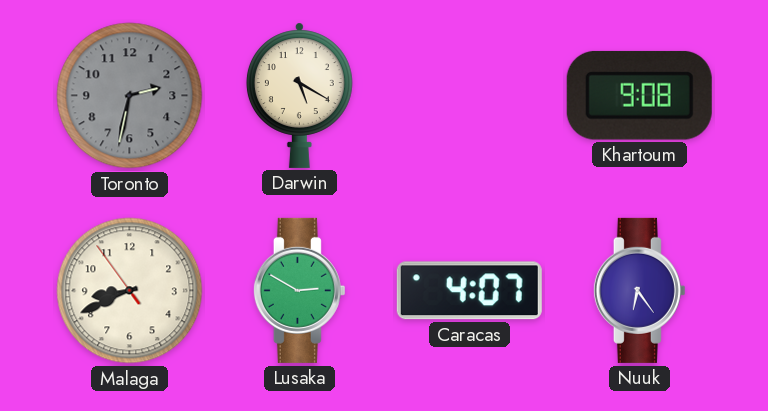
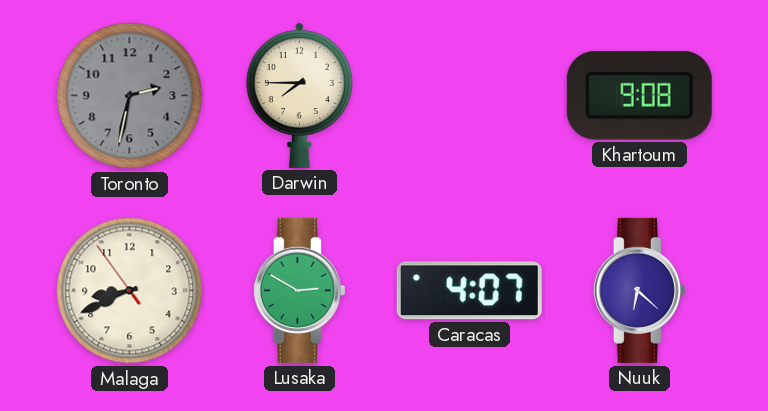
Darwin: 5:20 -> 7:45
Nuuk: 6:24 -> 6:22
